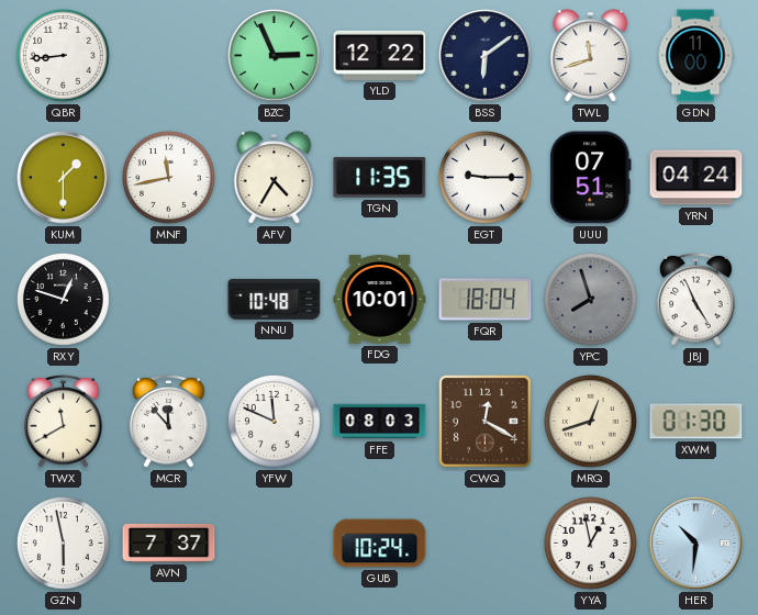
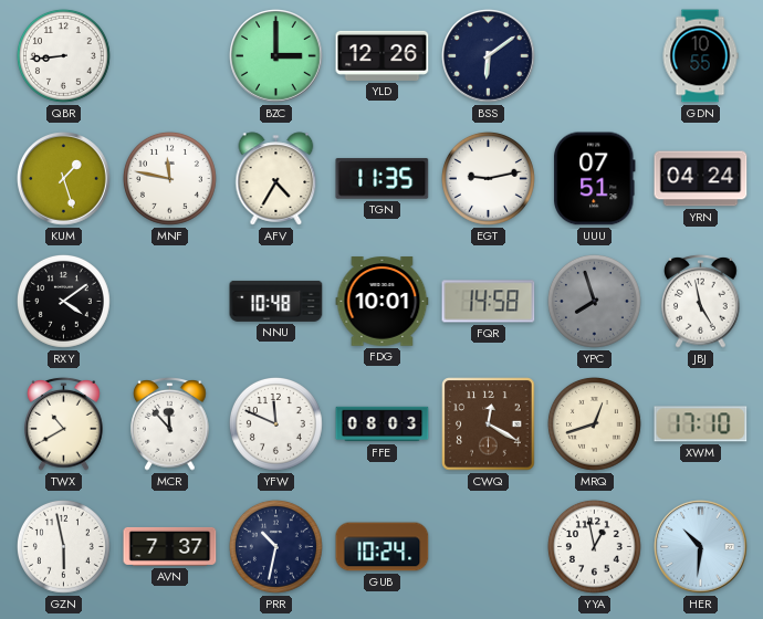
BZC: 2:56 -> 3:00
YLD: 12:22 -> 12:26
TWL: 11:42 -> none
GDN: 11:00 -> 10:55
KUM: 1:30 -> 1:27
MNF: 11:43 -> 11:47
EGT: 9:15 -> 9:13
RXY: 12:48 -> 4:09
FQR: 18:04 -> 14:58
JBJ: 4:56 -> 4:58
TWX: 11:40 -> 10:40
XWM: 01:30 -> 17:10
PRR: none -> 10:32
